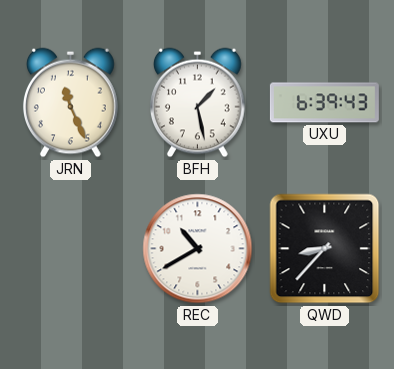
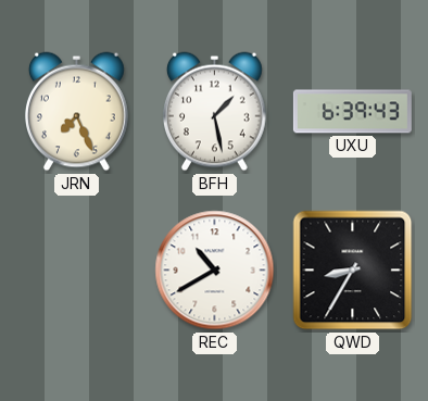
JRN: 11:26 -> 7:26
QWD: 8:37 -> 8:35
